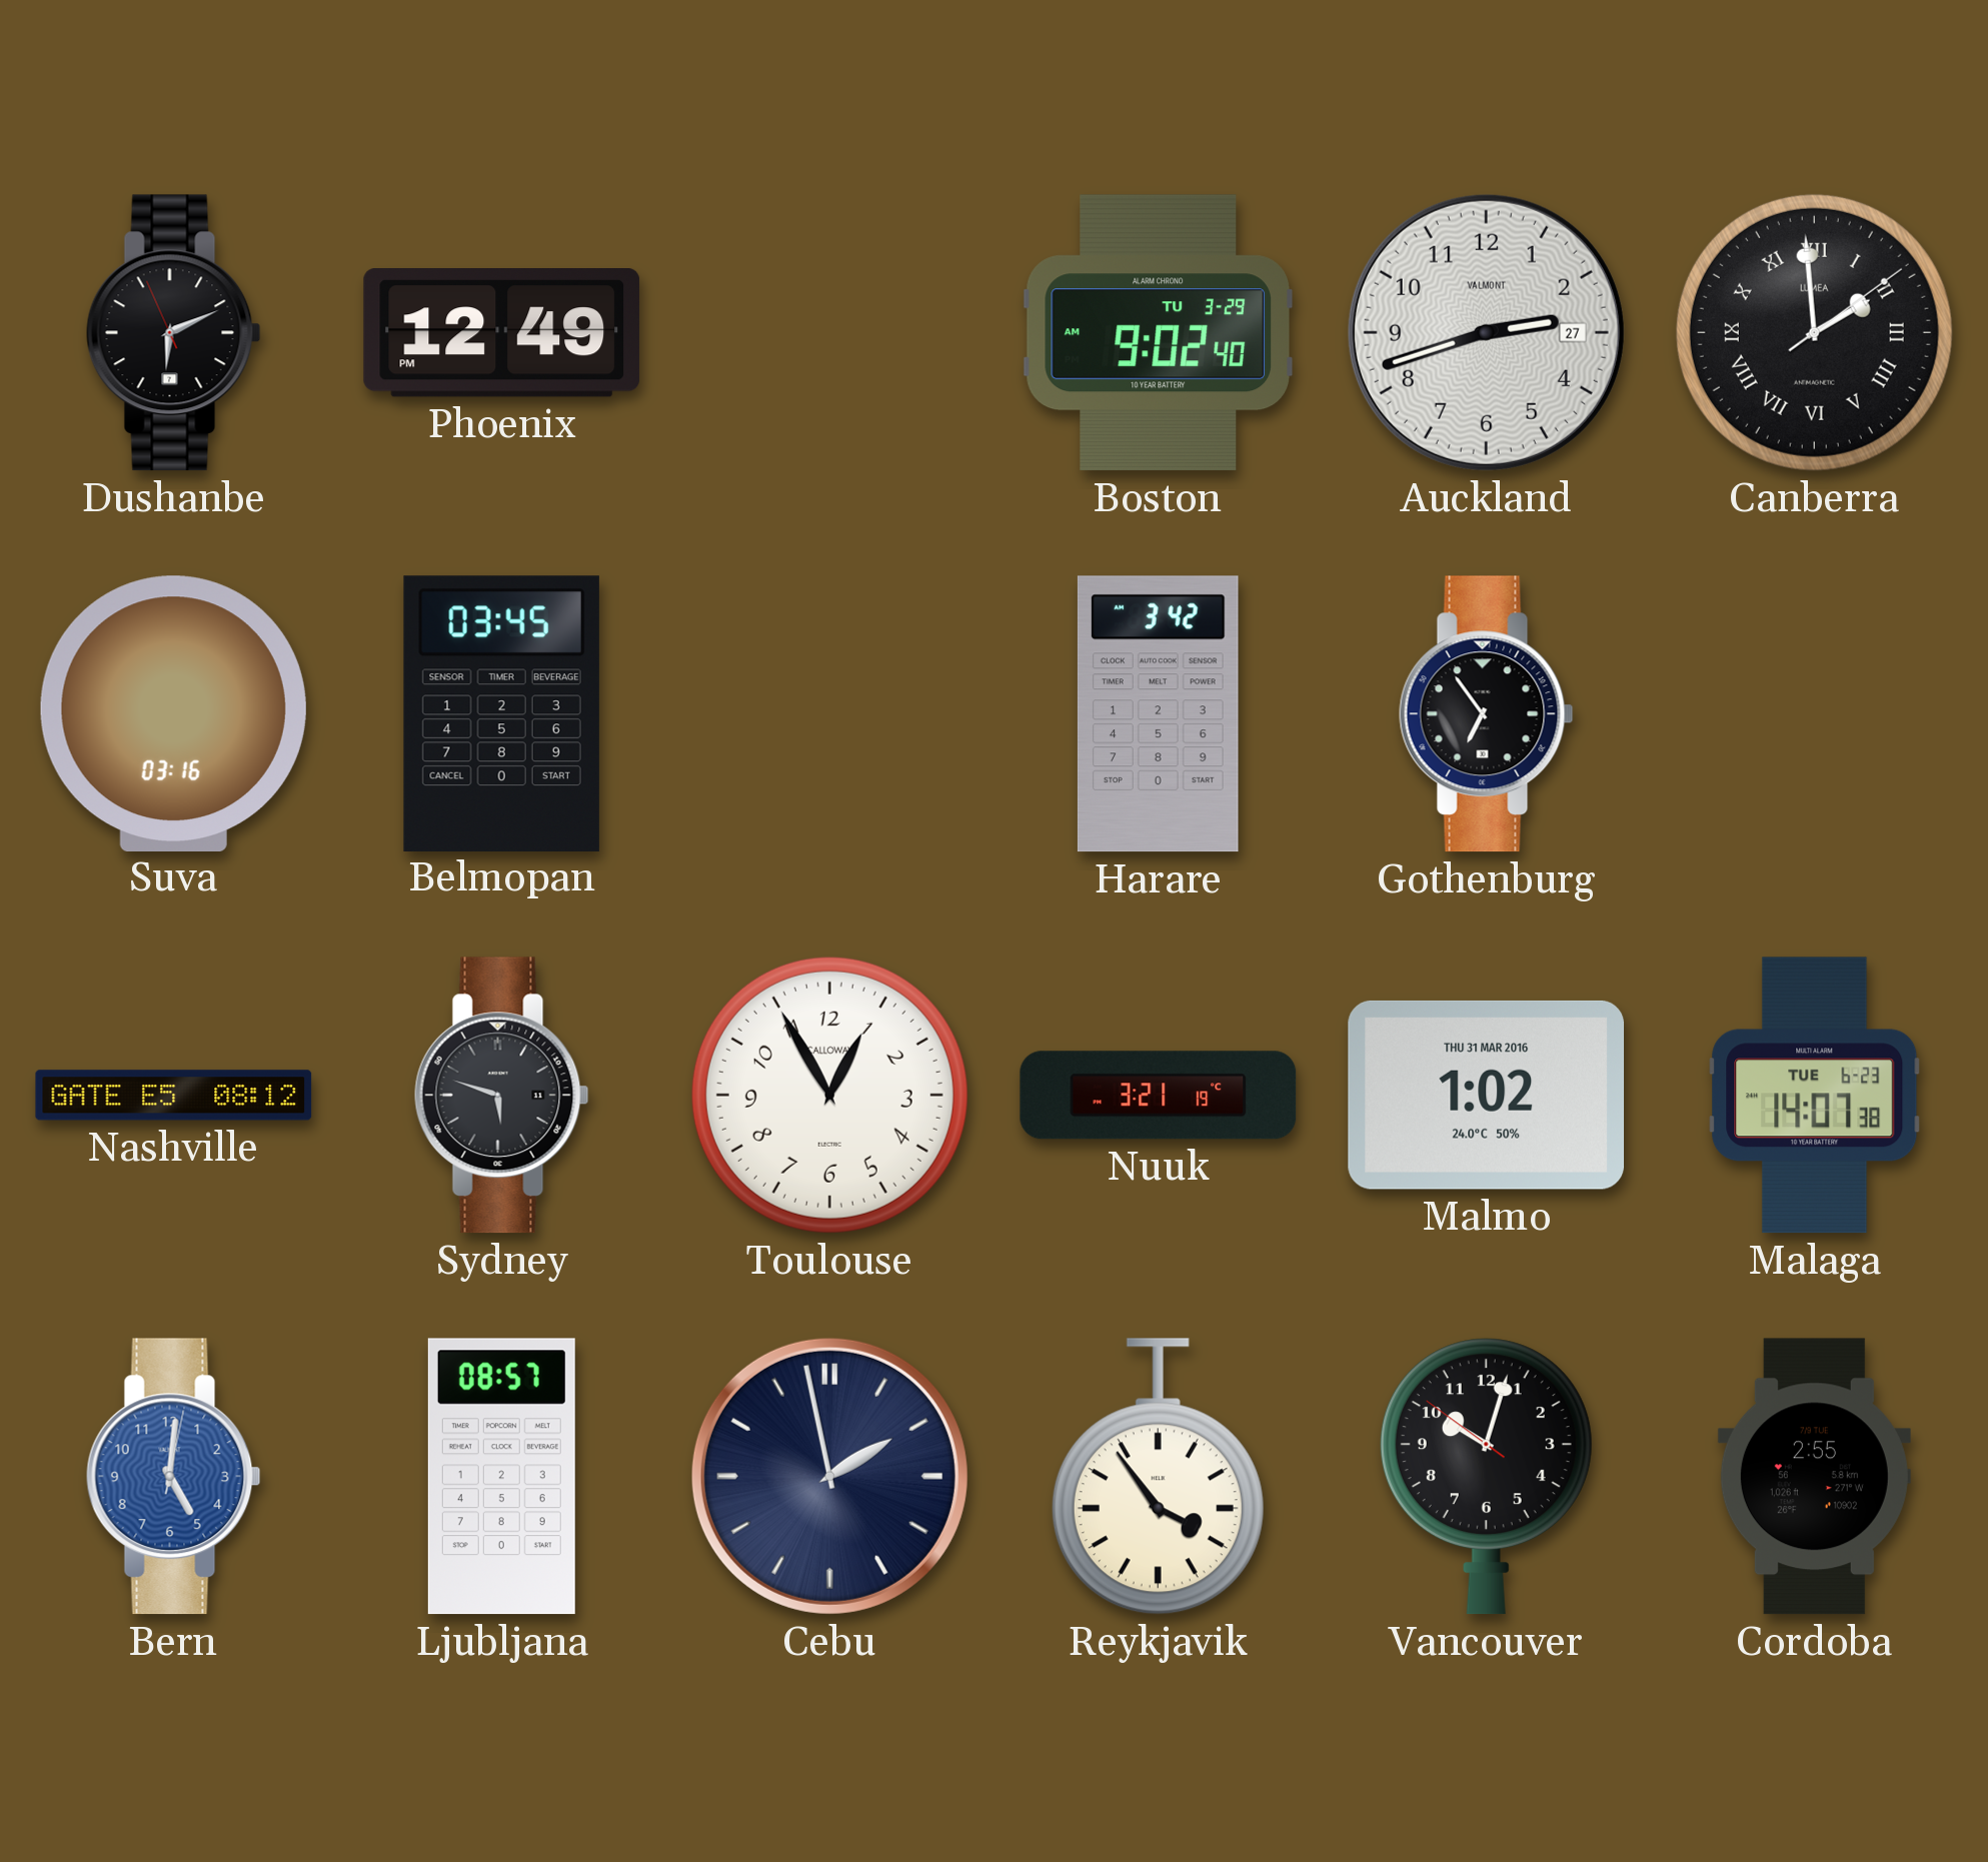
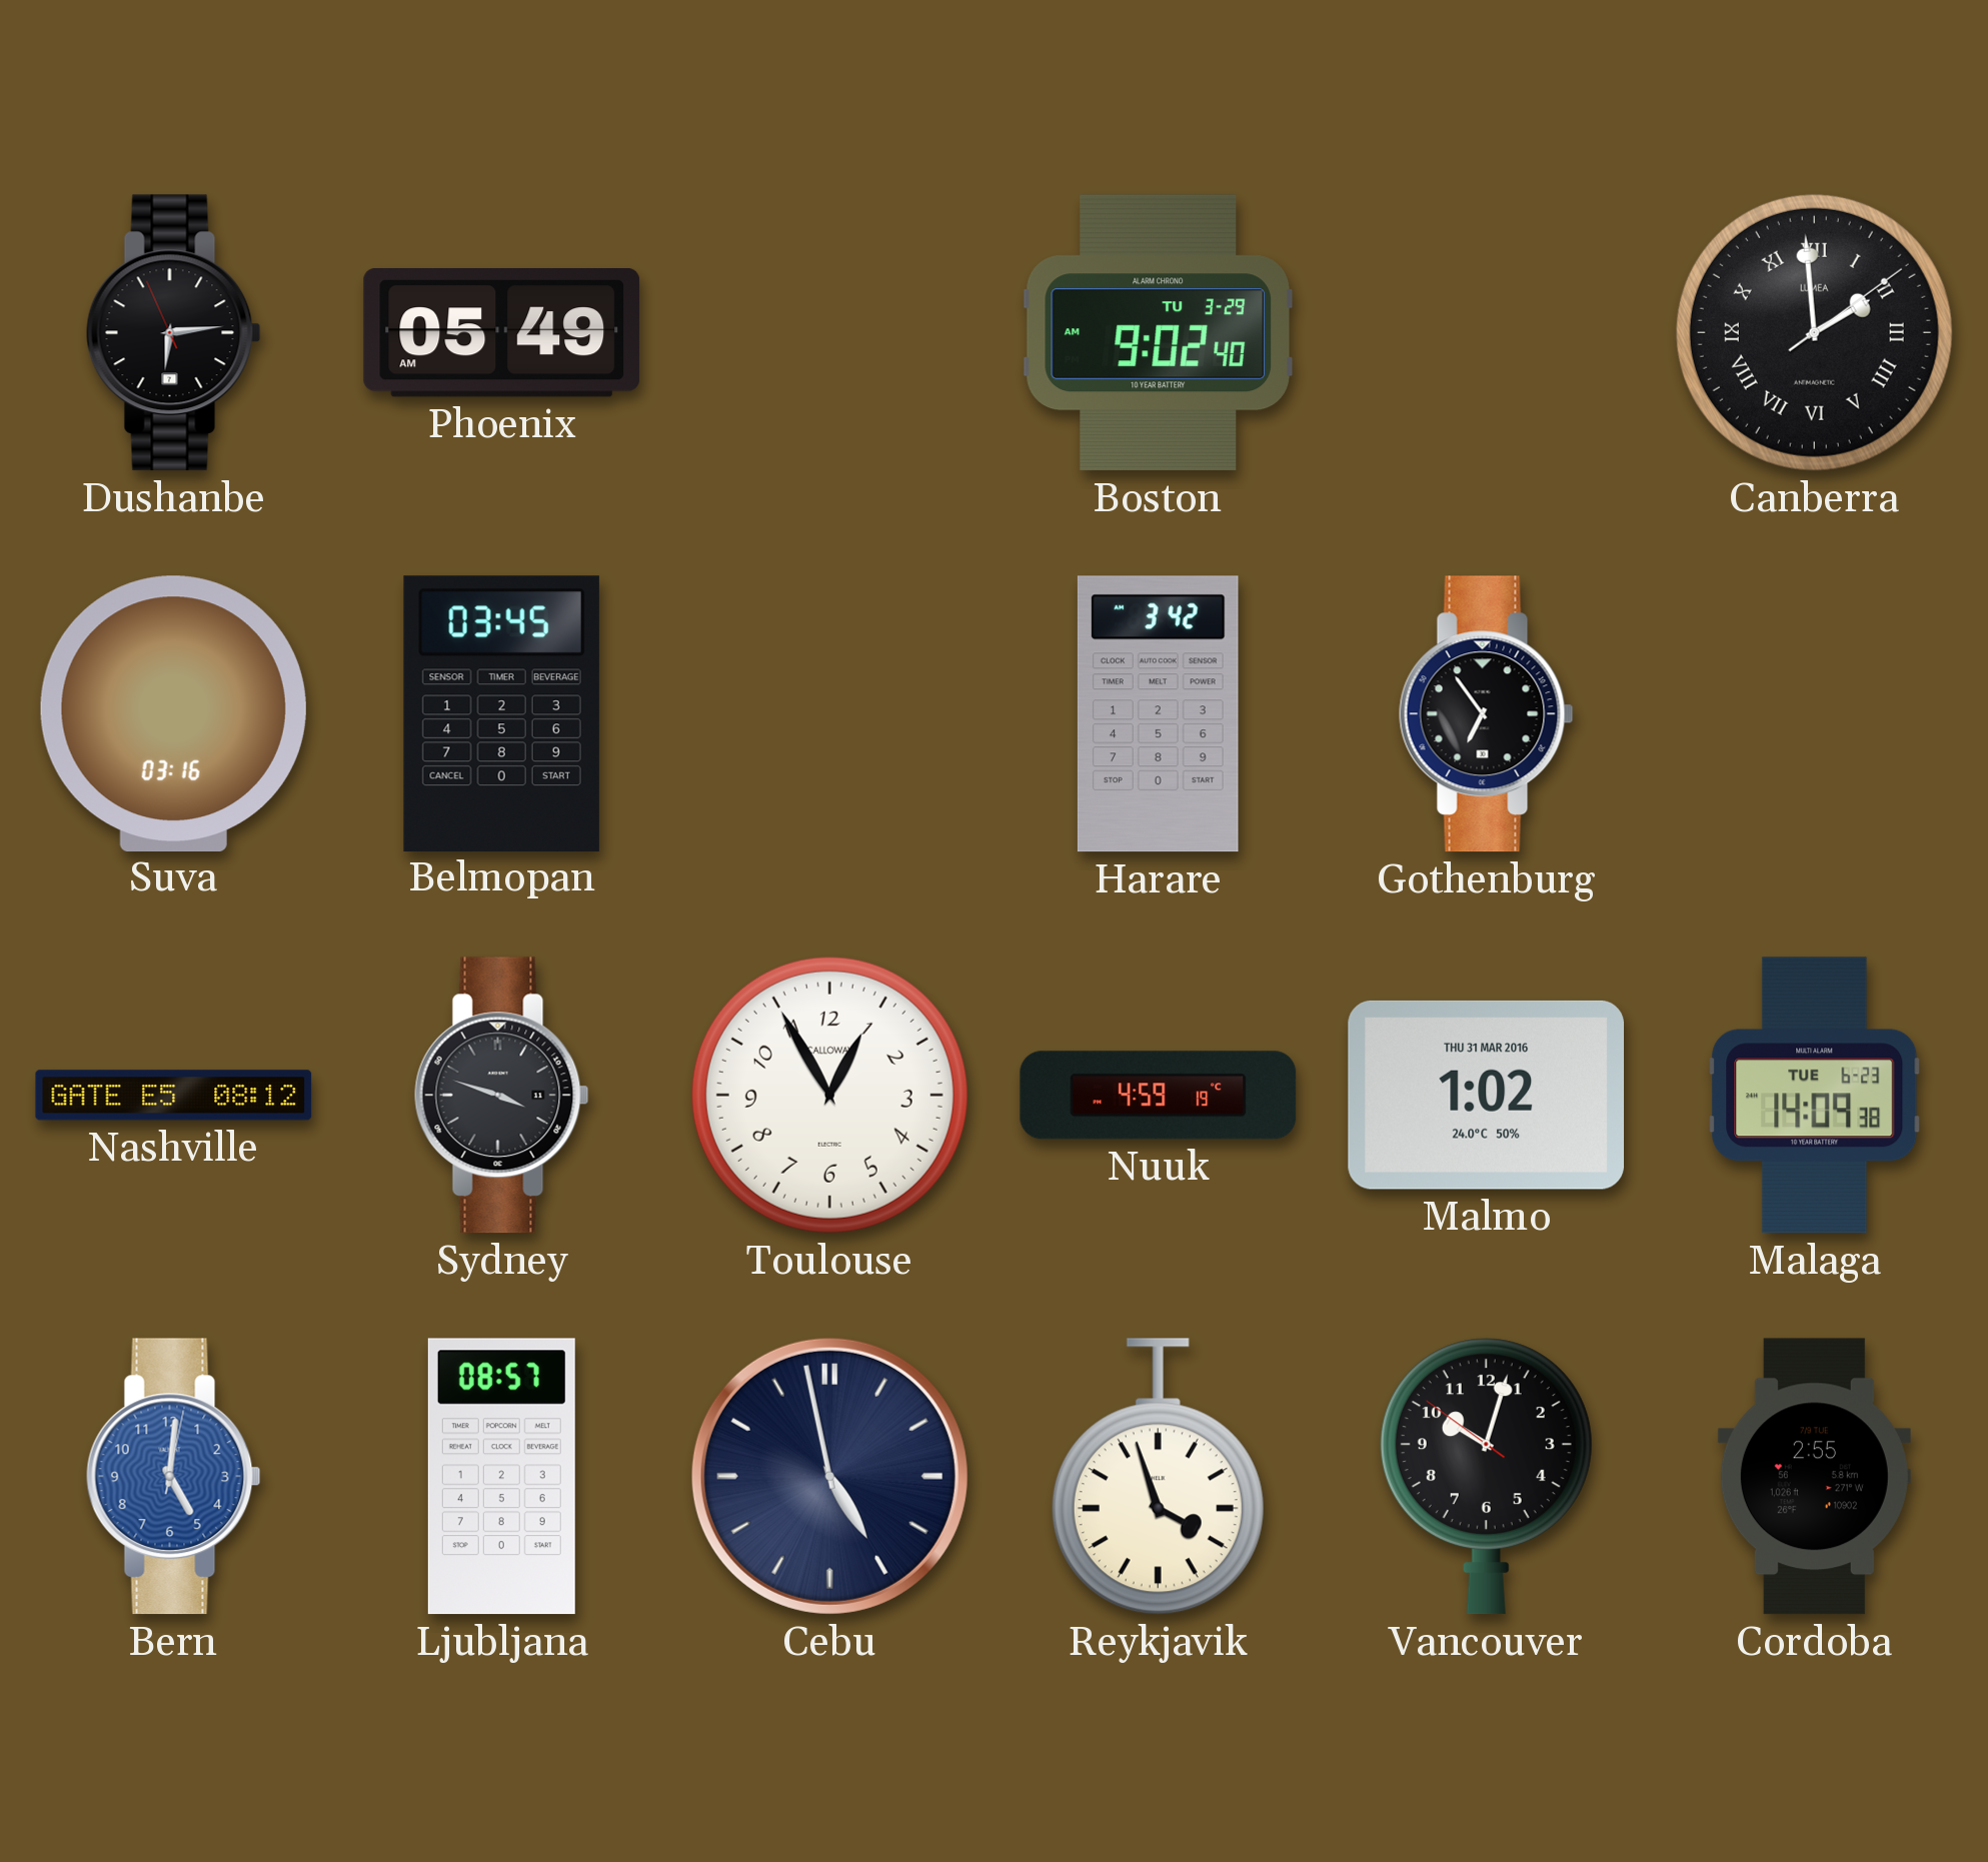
Dushanbe: 6:10 -> 6:13
Phoenix: 12:49 -> 05:49
Auckland: 2:42 -> none
Sydney: 5:48 -> 3:48
Nuuk: 3:21 -> 4:59
Malaga: 14:07 -> 14:09
Cebu: 1:58 -> 4:58
Reykjavik: 3:54 -> 3:57
